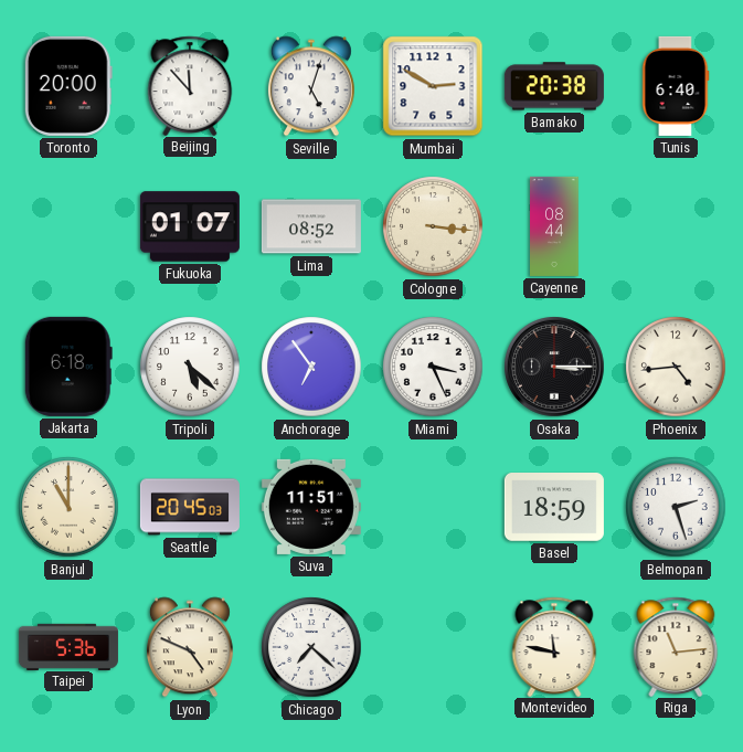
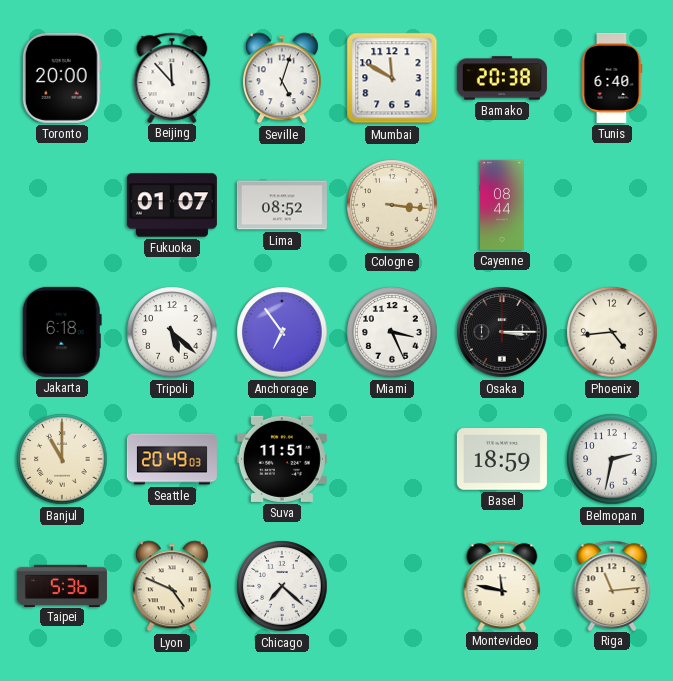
Mumbai: 2:50 -> 11:50
Seattle: 20:45 -> 20:49
Belmopan: 2:27 -> 2:32
